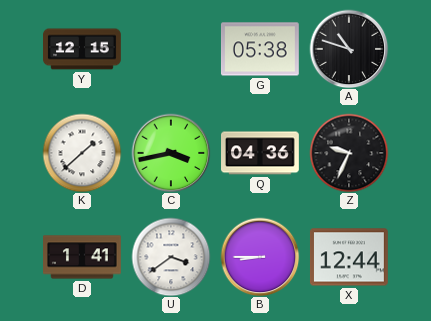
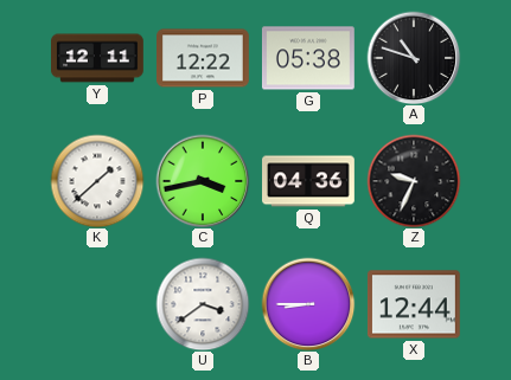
Y: 12:15 -> 12:11
P: none -> 12:22
D: 1:41 -> none
